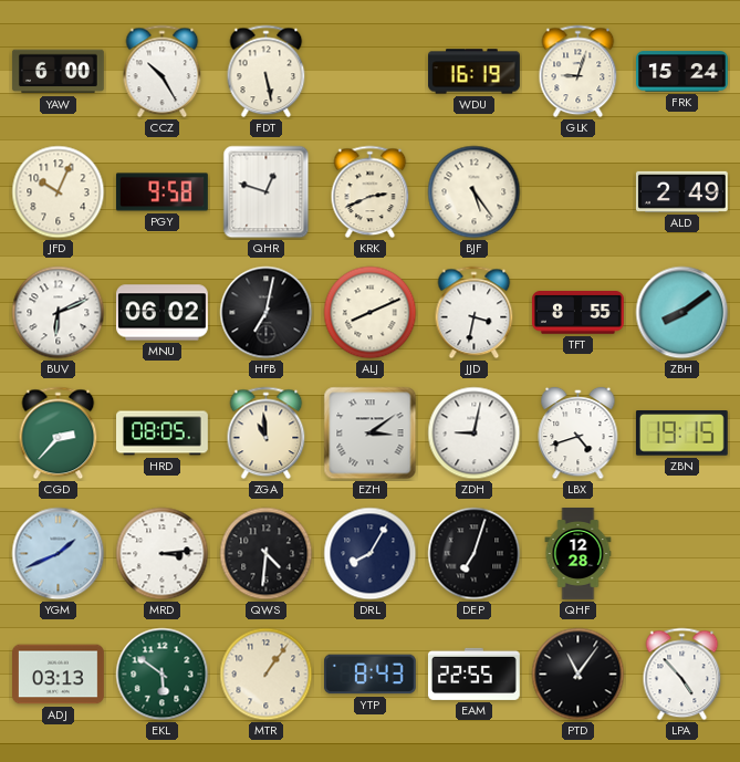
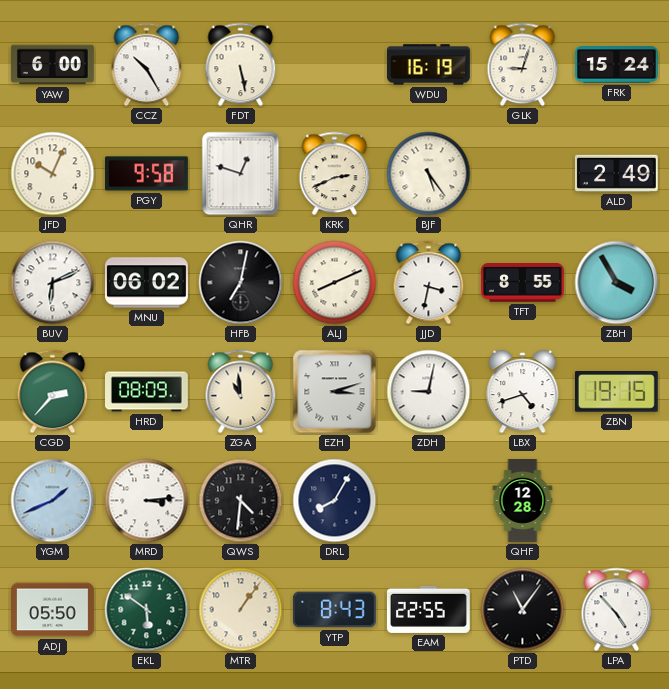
ZBH: 8:09 -> 3:55
HRD: 08:05 -> 08:09
EZH: 3:09 -> 3:12
DEP: 7:03 -> none
ADJ: 03:13 -> 05:50
